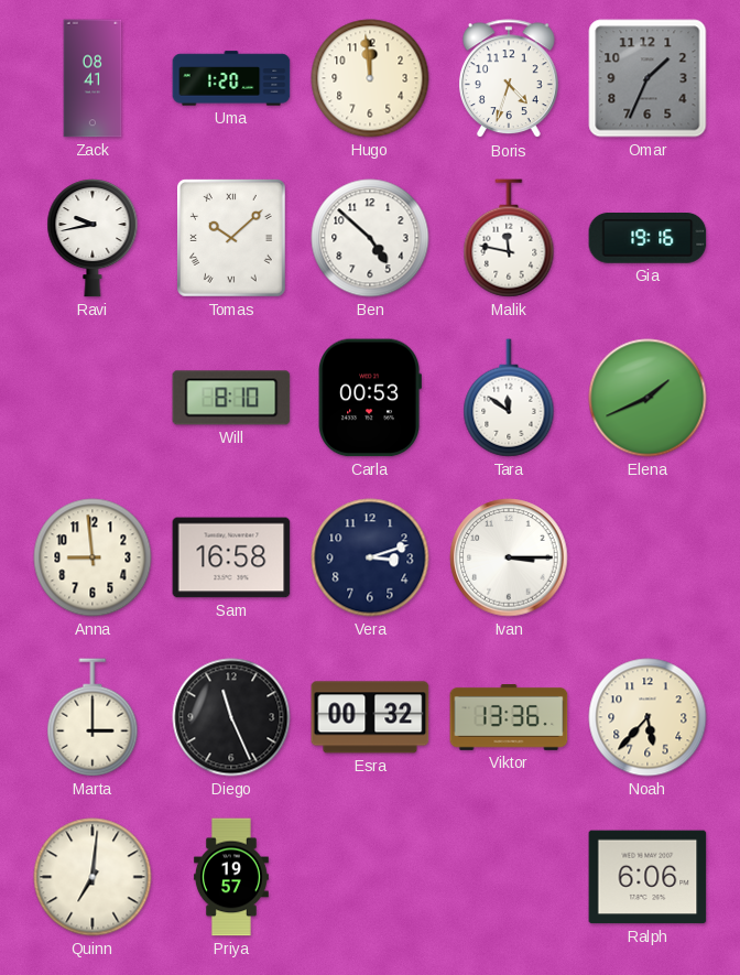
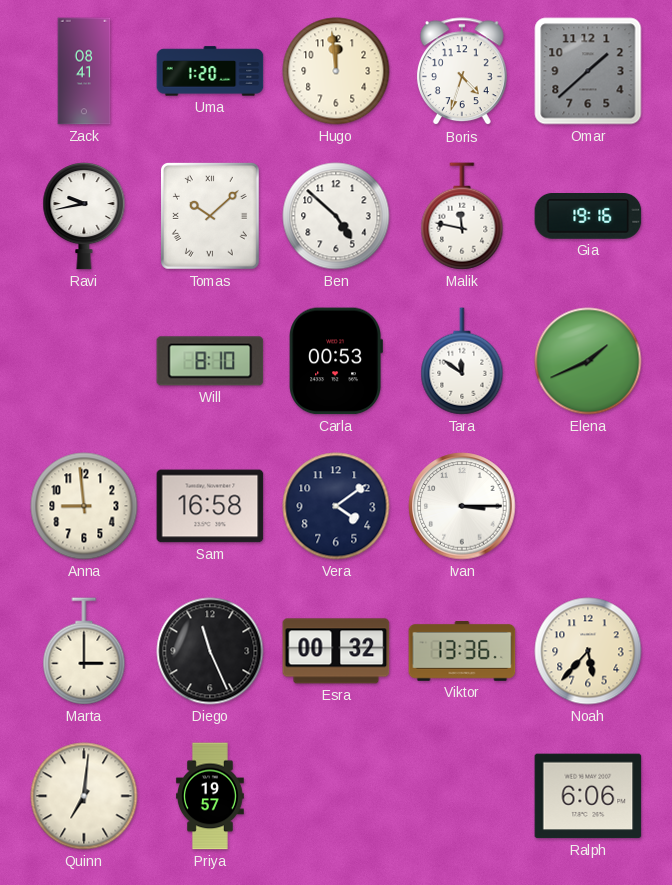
Omar: 1:34 -> 1:38
Vera: 3:12 -> 4:09
